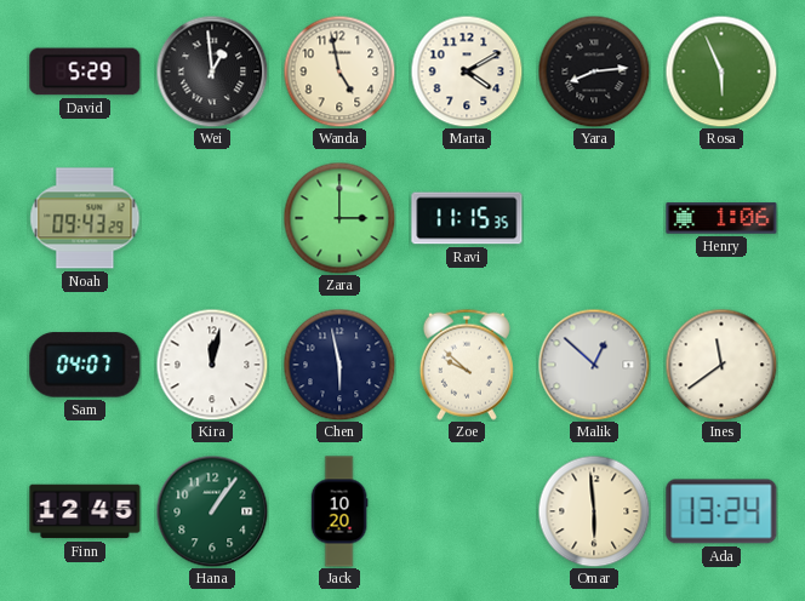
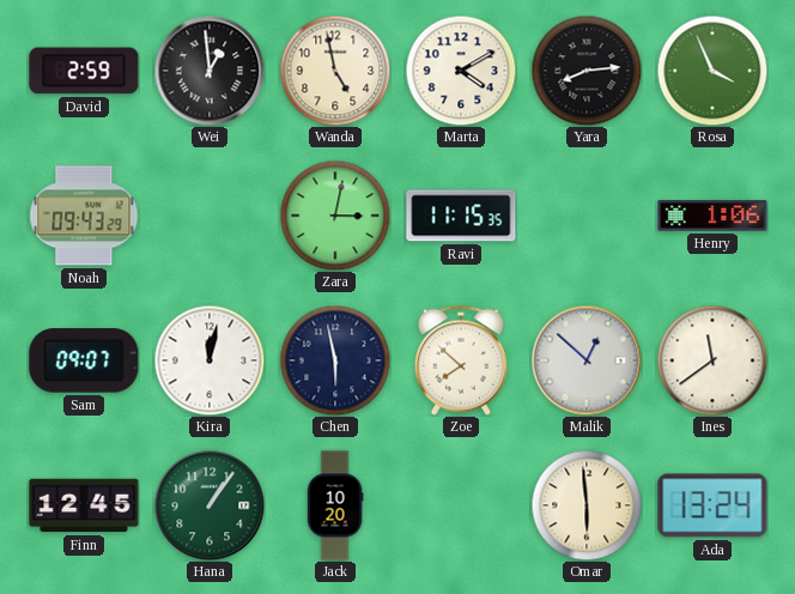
David: 5:29 -> 2:59
Rosa: 5:56 -> 3:56
Zara: 3:00 -> 3:02
Sam: 04:07 -> 09:07
Zoe: 9:52 -> 7:52
